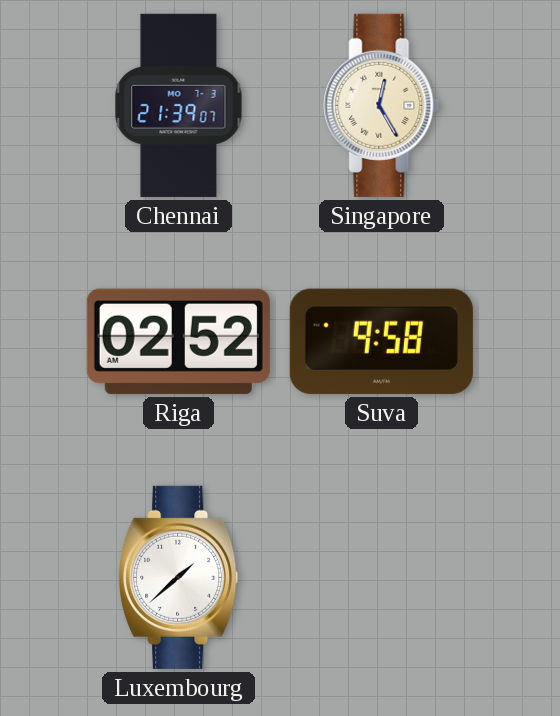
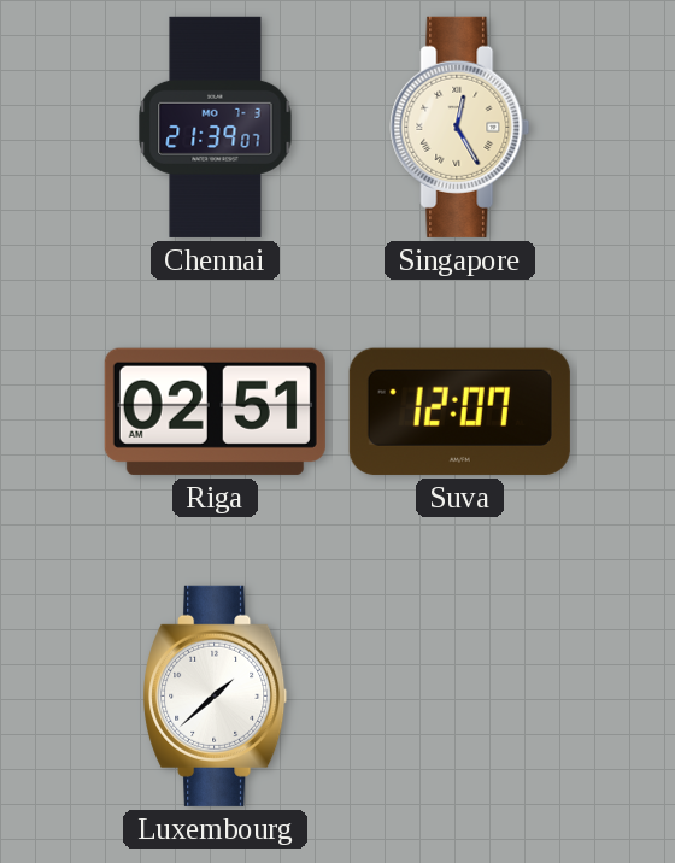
Riga: 02:52 -> 02:51
Suva: 9:58 -> 12:07
